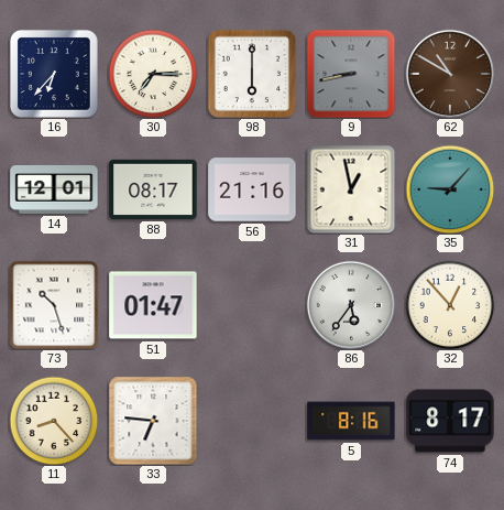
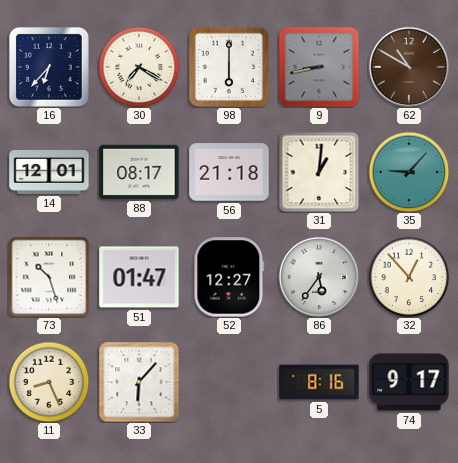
30: 7:15 -> 7:20
56: 21:16 -> 21:18
31: 12:58 -> 1:01
52: none -> 12:27
11: 8:23 -> 8:26
33: 6:46 -> 6:07
74: 8:17 -> 9:17
